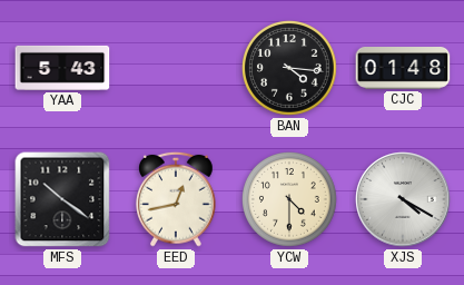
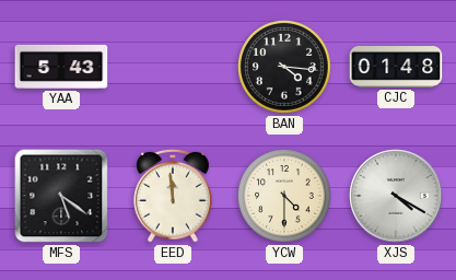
MFS: 10:21 -> 5:21
EED: 12:43 -> 11:59
